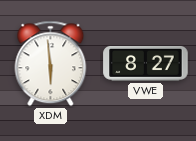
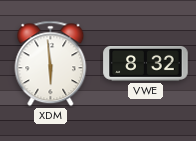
VWE: 8:27 -> 8:32
